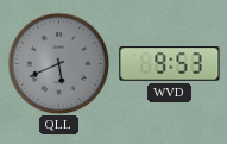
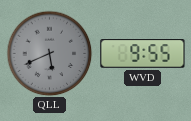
WVD: 9:53 -> 9:55
